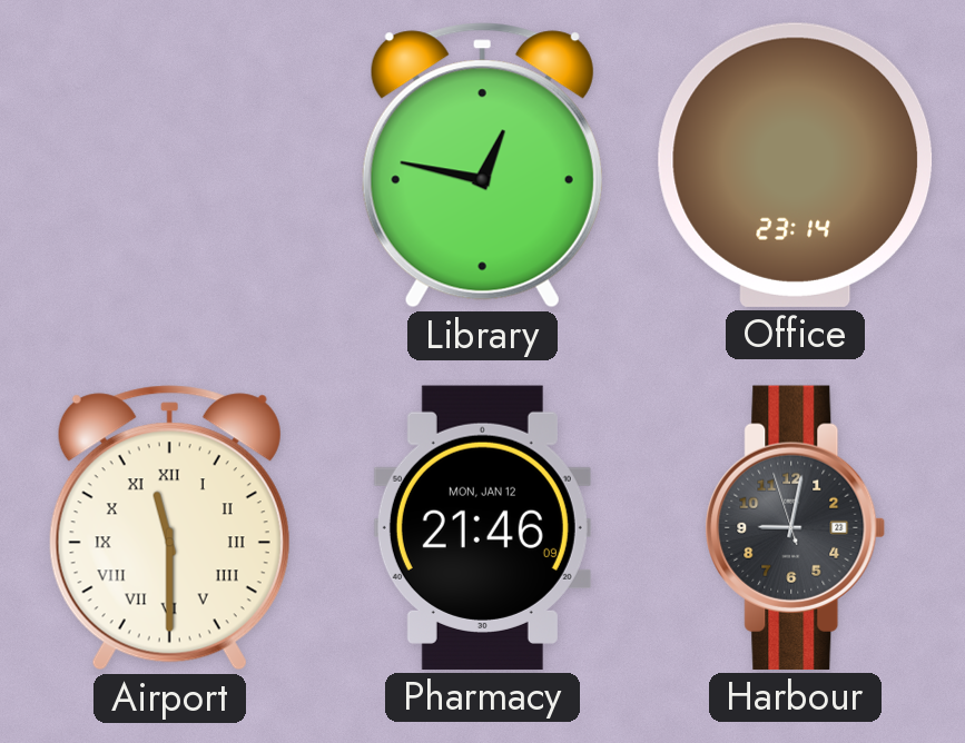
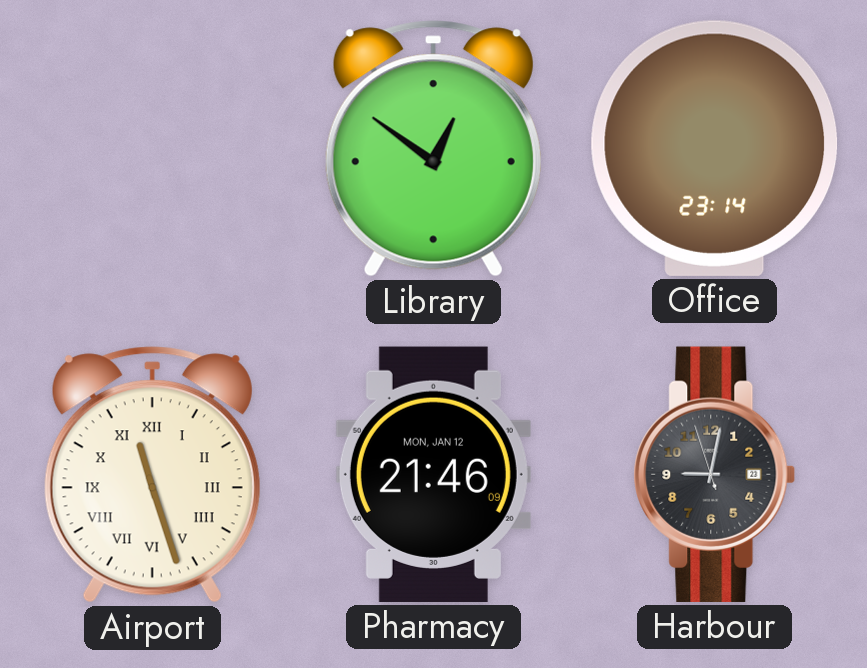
Library: 12:47 -> 12:51
Airport: 11:30 -> 11:27
